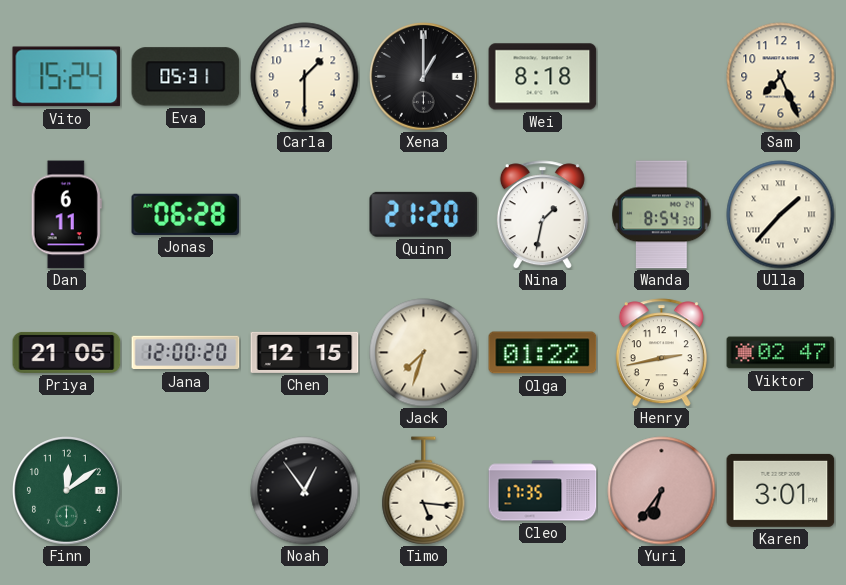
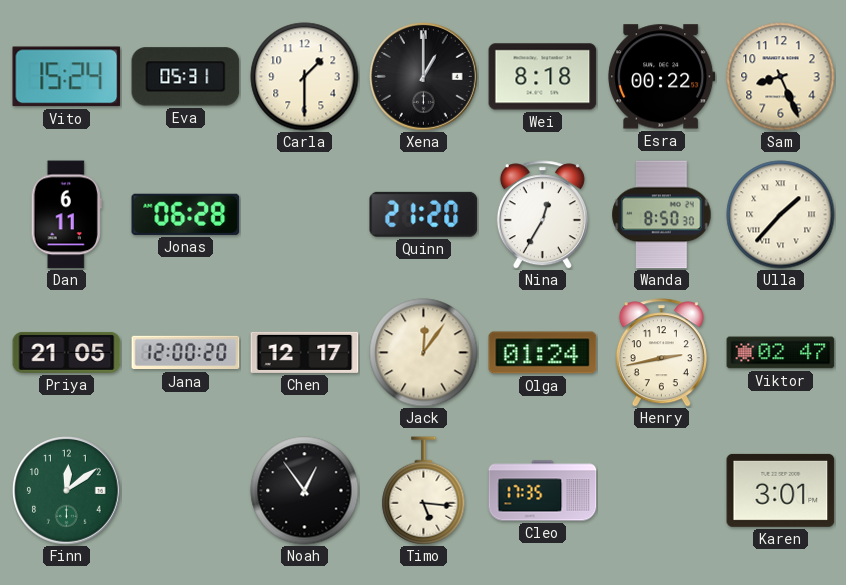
Esra: none -> 00:22
Sam: 7:26 -> 8:26
Nina: 1:32 -> 12:35
Wanda: 8:54 -> 8:50
Chen: 12:15 -> 12:17
Jack: 7:33 -> 12:06
Olga: 01:22 -> 01:24
Yuri: 6:36 -> none
